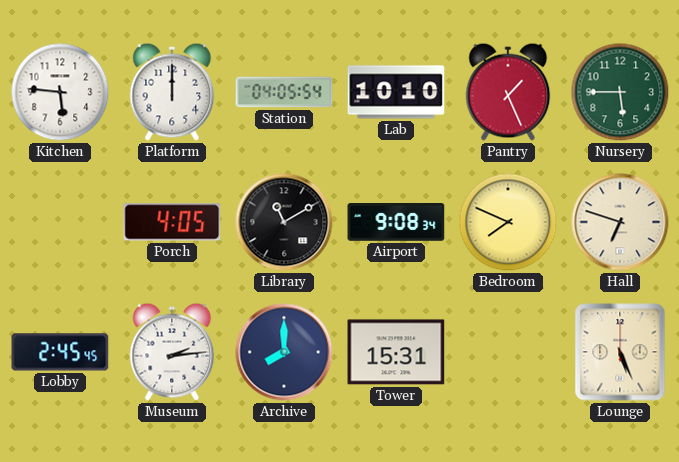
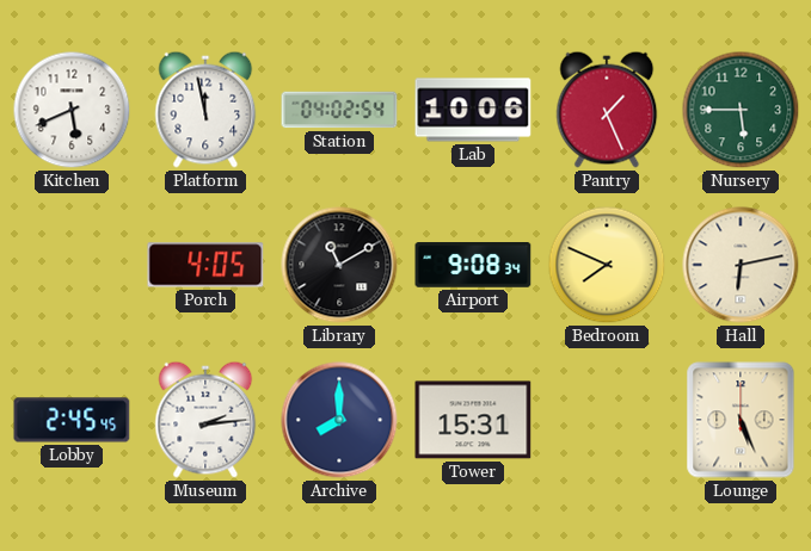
Kitchen: 5:46 -> 5:41
Platform: 12:00 -> 11:58
Station: 04:05 -> 04:02
Lab: 10:10 -> 10:06
Hall: 6:48 -> 6:13
